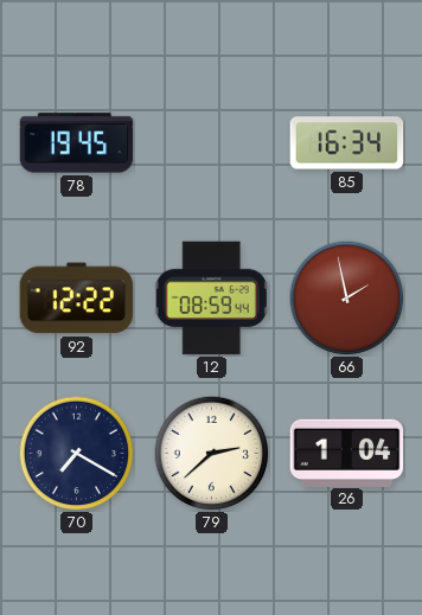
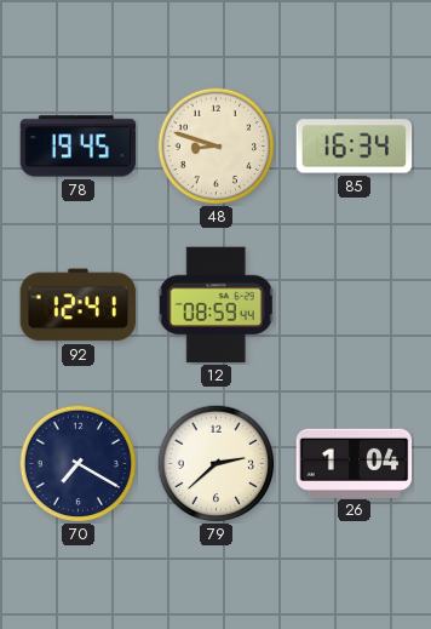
48: none -> 8:48
92: 12:22 -> 12:41
66: 1:58 -> none
